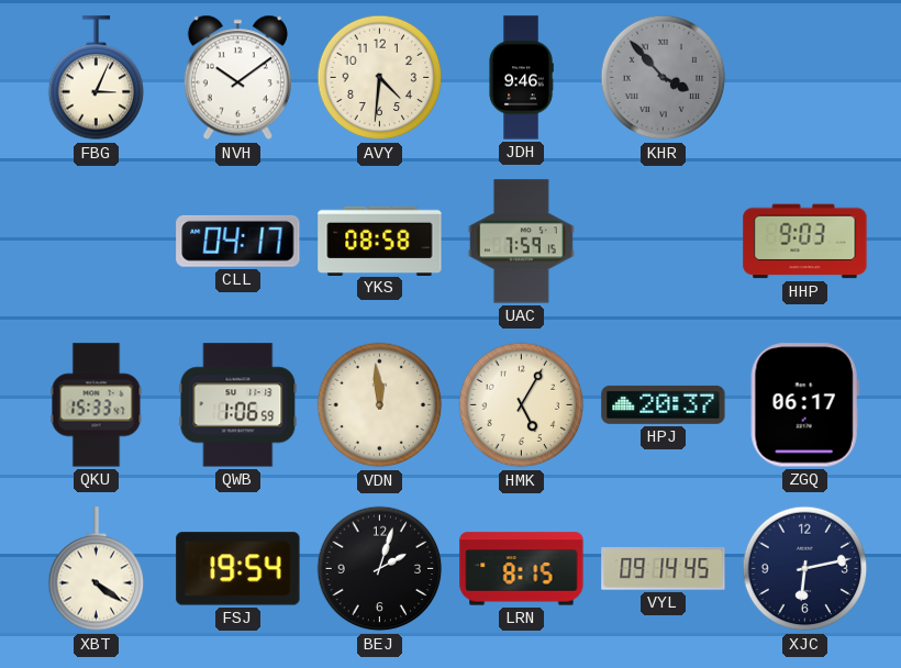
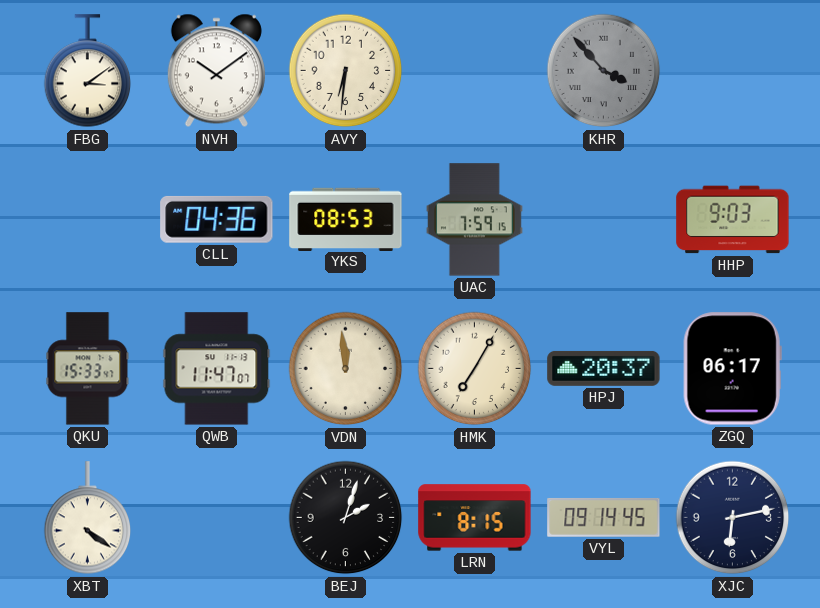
FBG: 3:04 -> 3:09
AVY: 4:31 -> 6:31
JDH: 9:46 -> none
CLL: 04:17 -> 04:36
YKS: 08:58 -> 08:53
QWB: 1:06 -> 11:47
HMK: 5:05 -> 7:05
FSJ: 19:54 -> none
